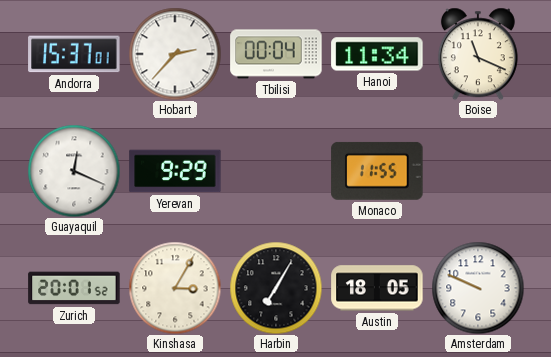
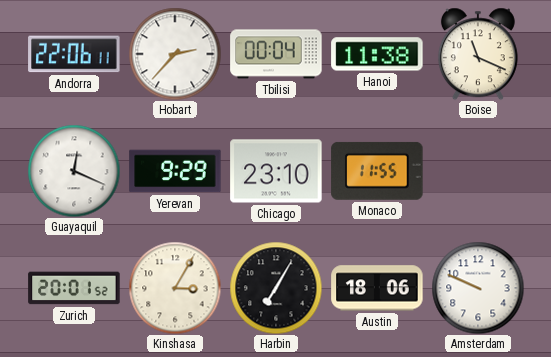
Andorra: 15:37 -> 22:06
Hanoi: 11:34 -> 11:38
Chicago: none -> 23:10
Austin: 18:05 -> 18:06
